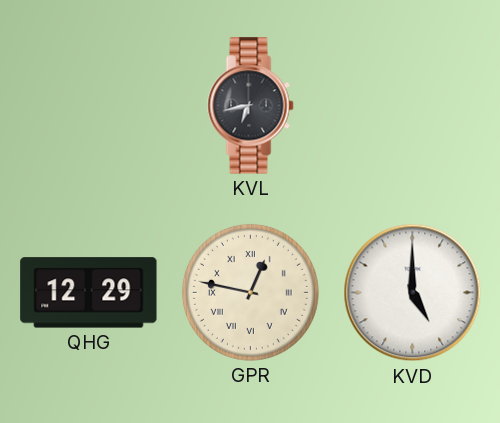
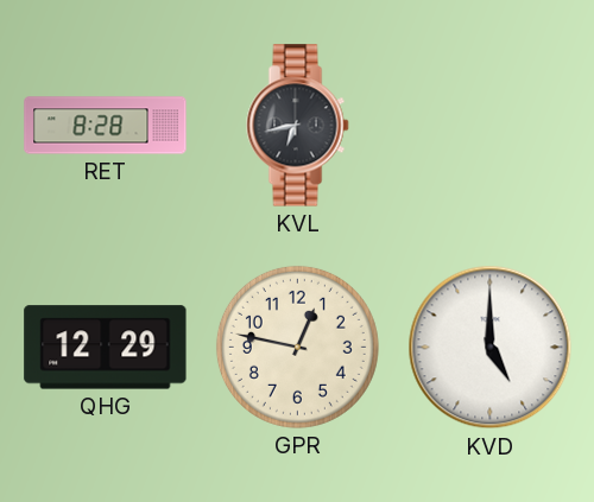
RET: none -> 8:28
GPR numerals: Roman -> Arabic
